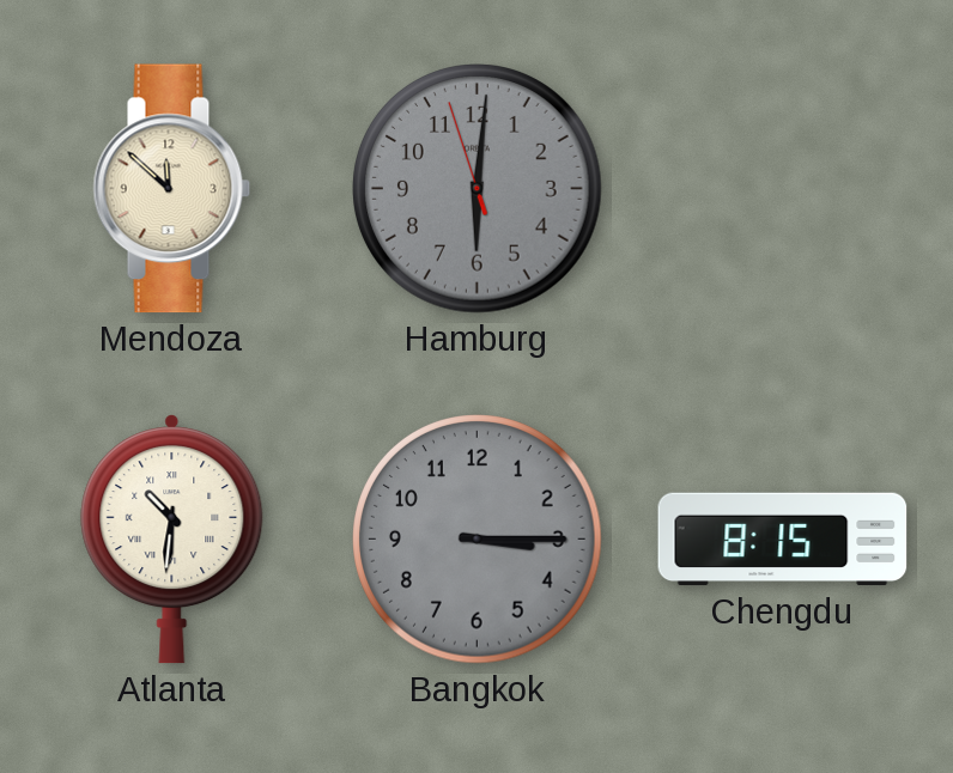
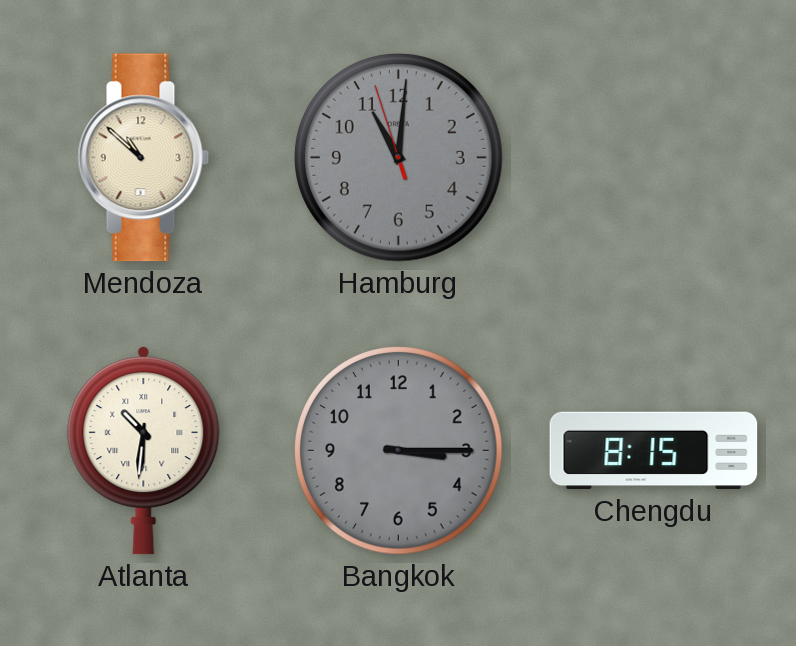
Mendoza: 11:52 -> 10:52
Hamburg: 6:00 -> 11:00
